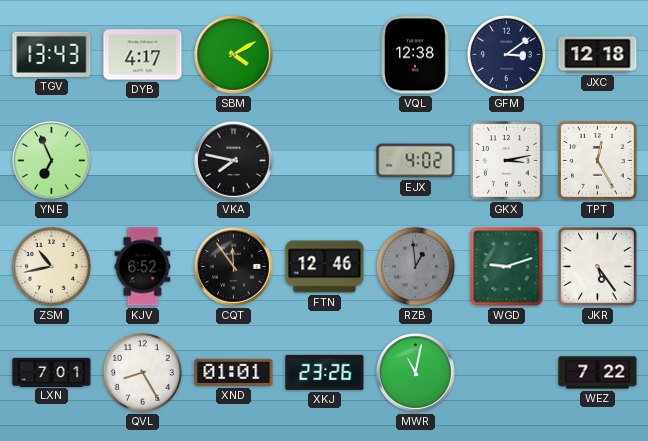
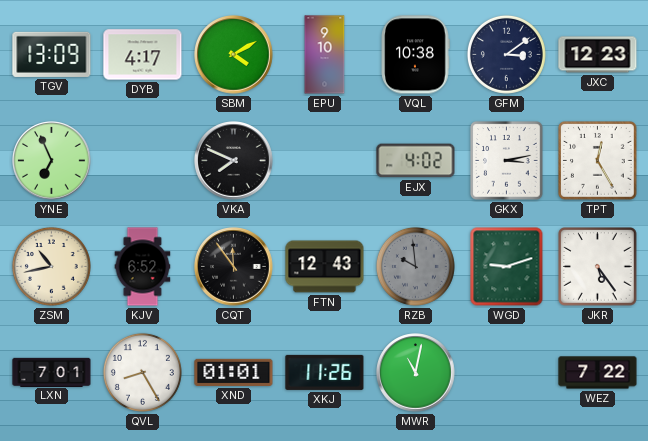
TGV: 13:43 -> 13:09
EPU: none -> 9:10
VQL: 12:38 -> 10:38
JXC: 12:18 -> 12:23
VKA: 7:47 -> 7:49
FTN: 12:46 -> 12:43
RZB: 12:59 -> 9:59
XKJ: 23:26 -> 11:26
